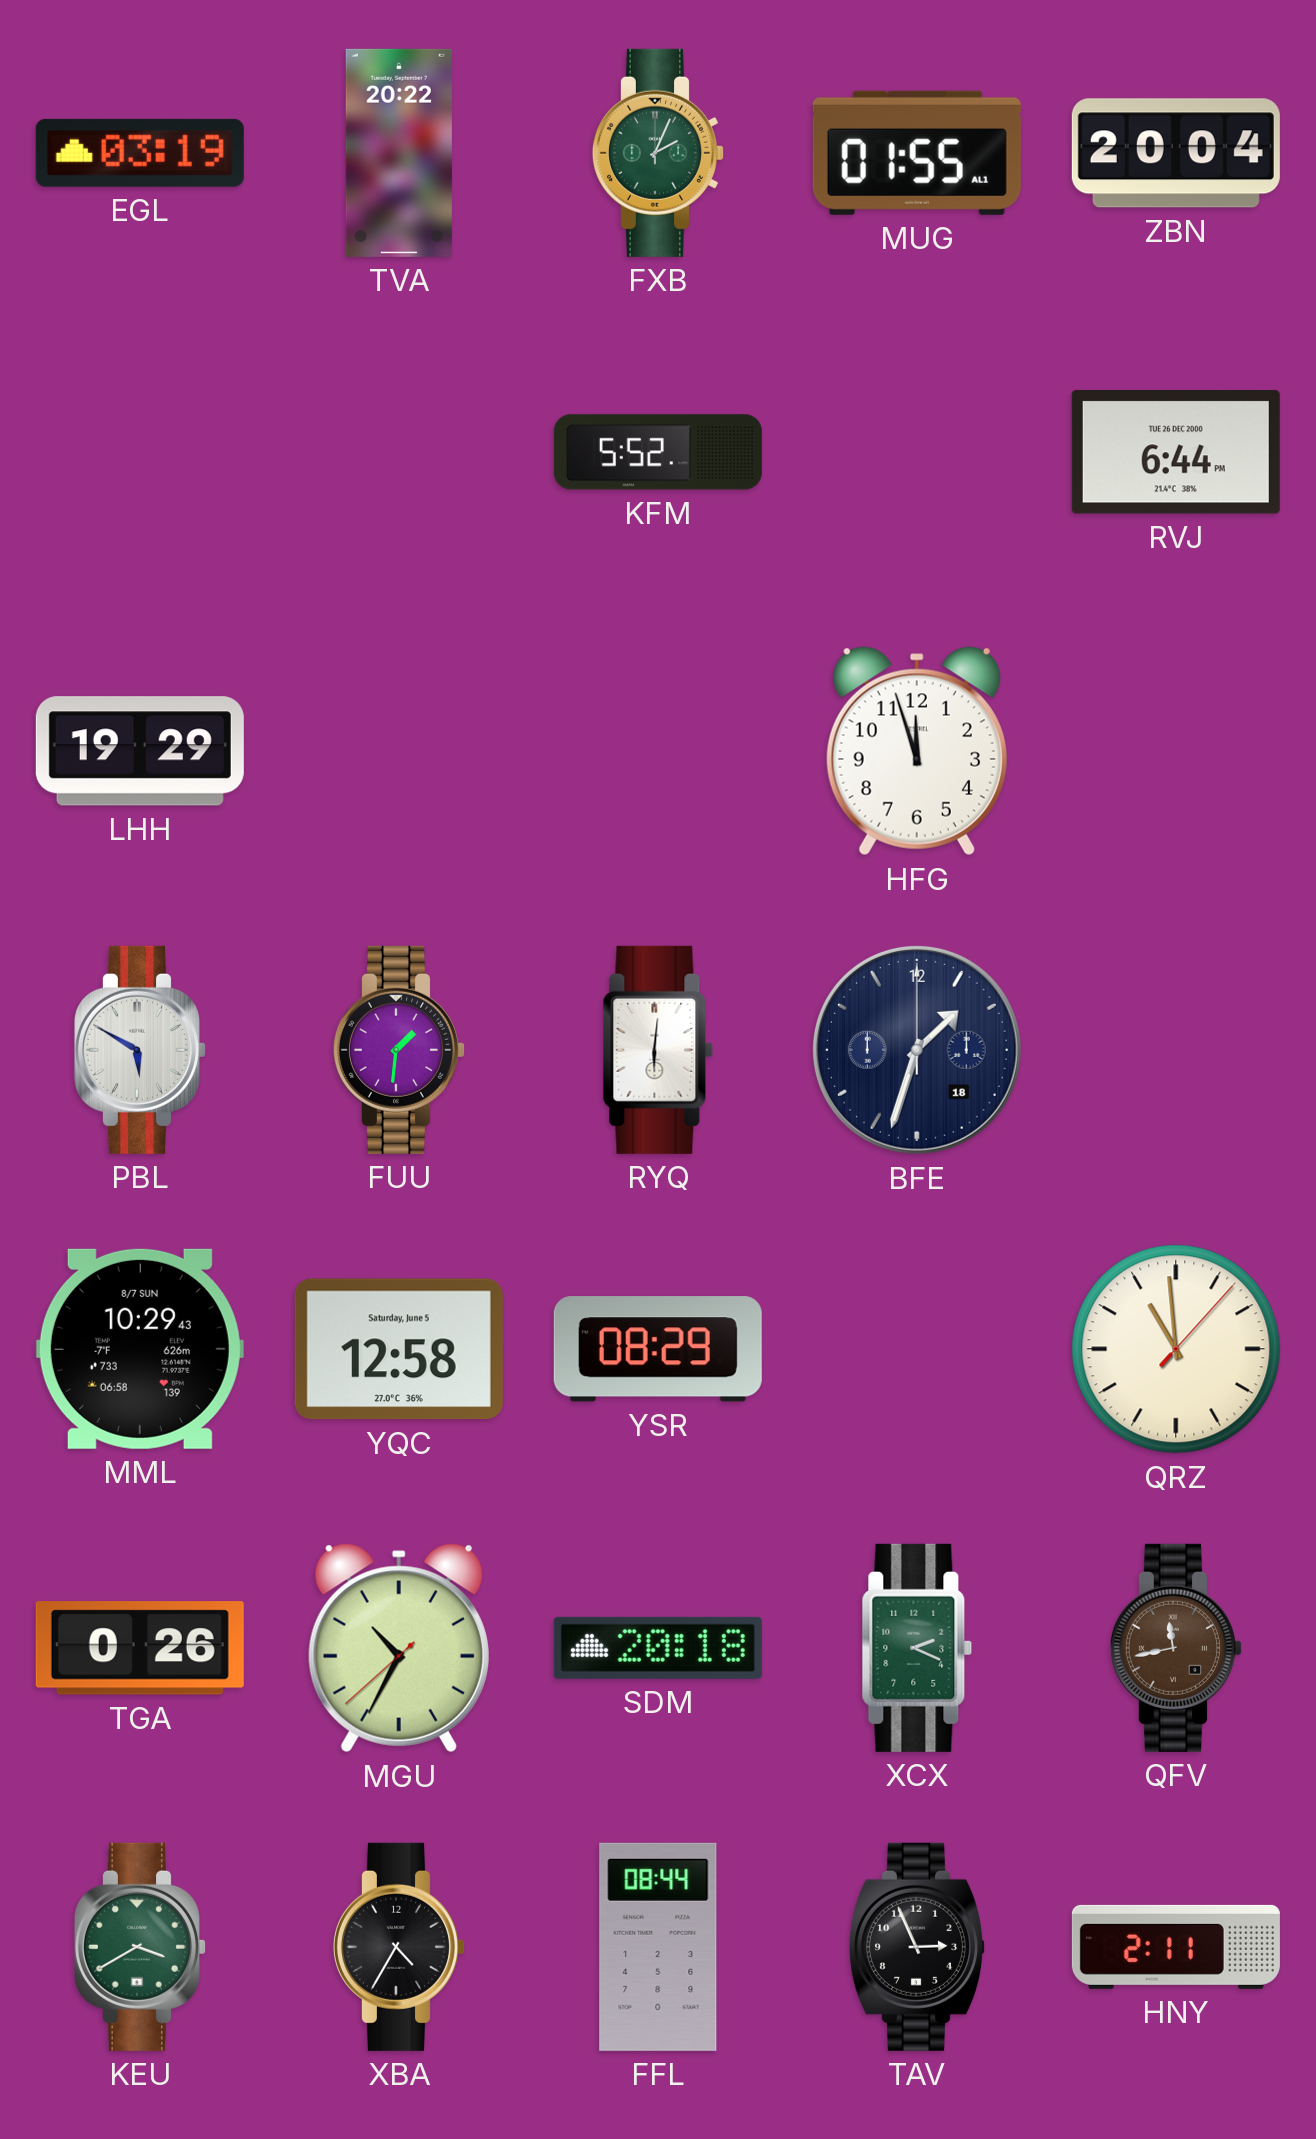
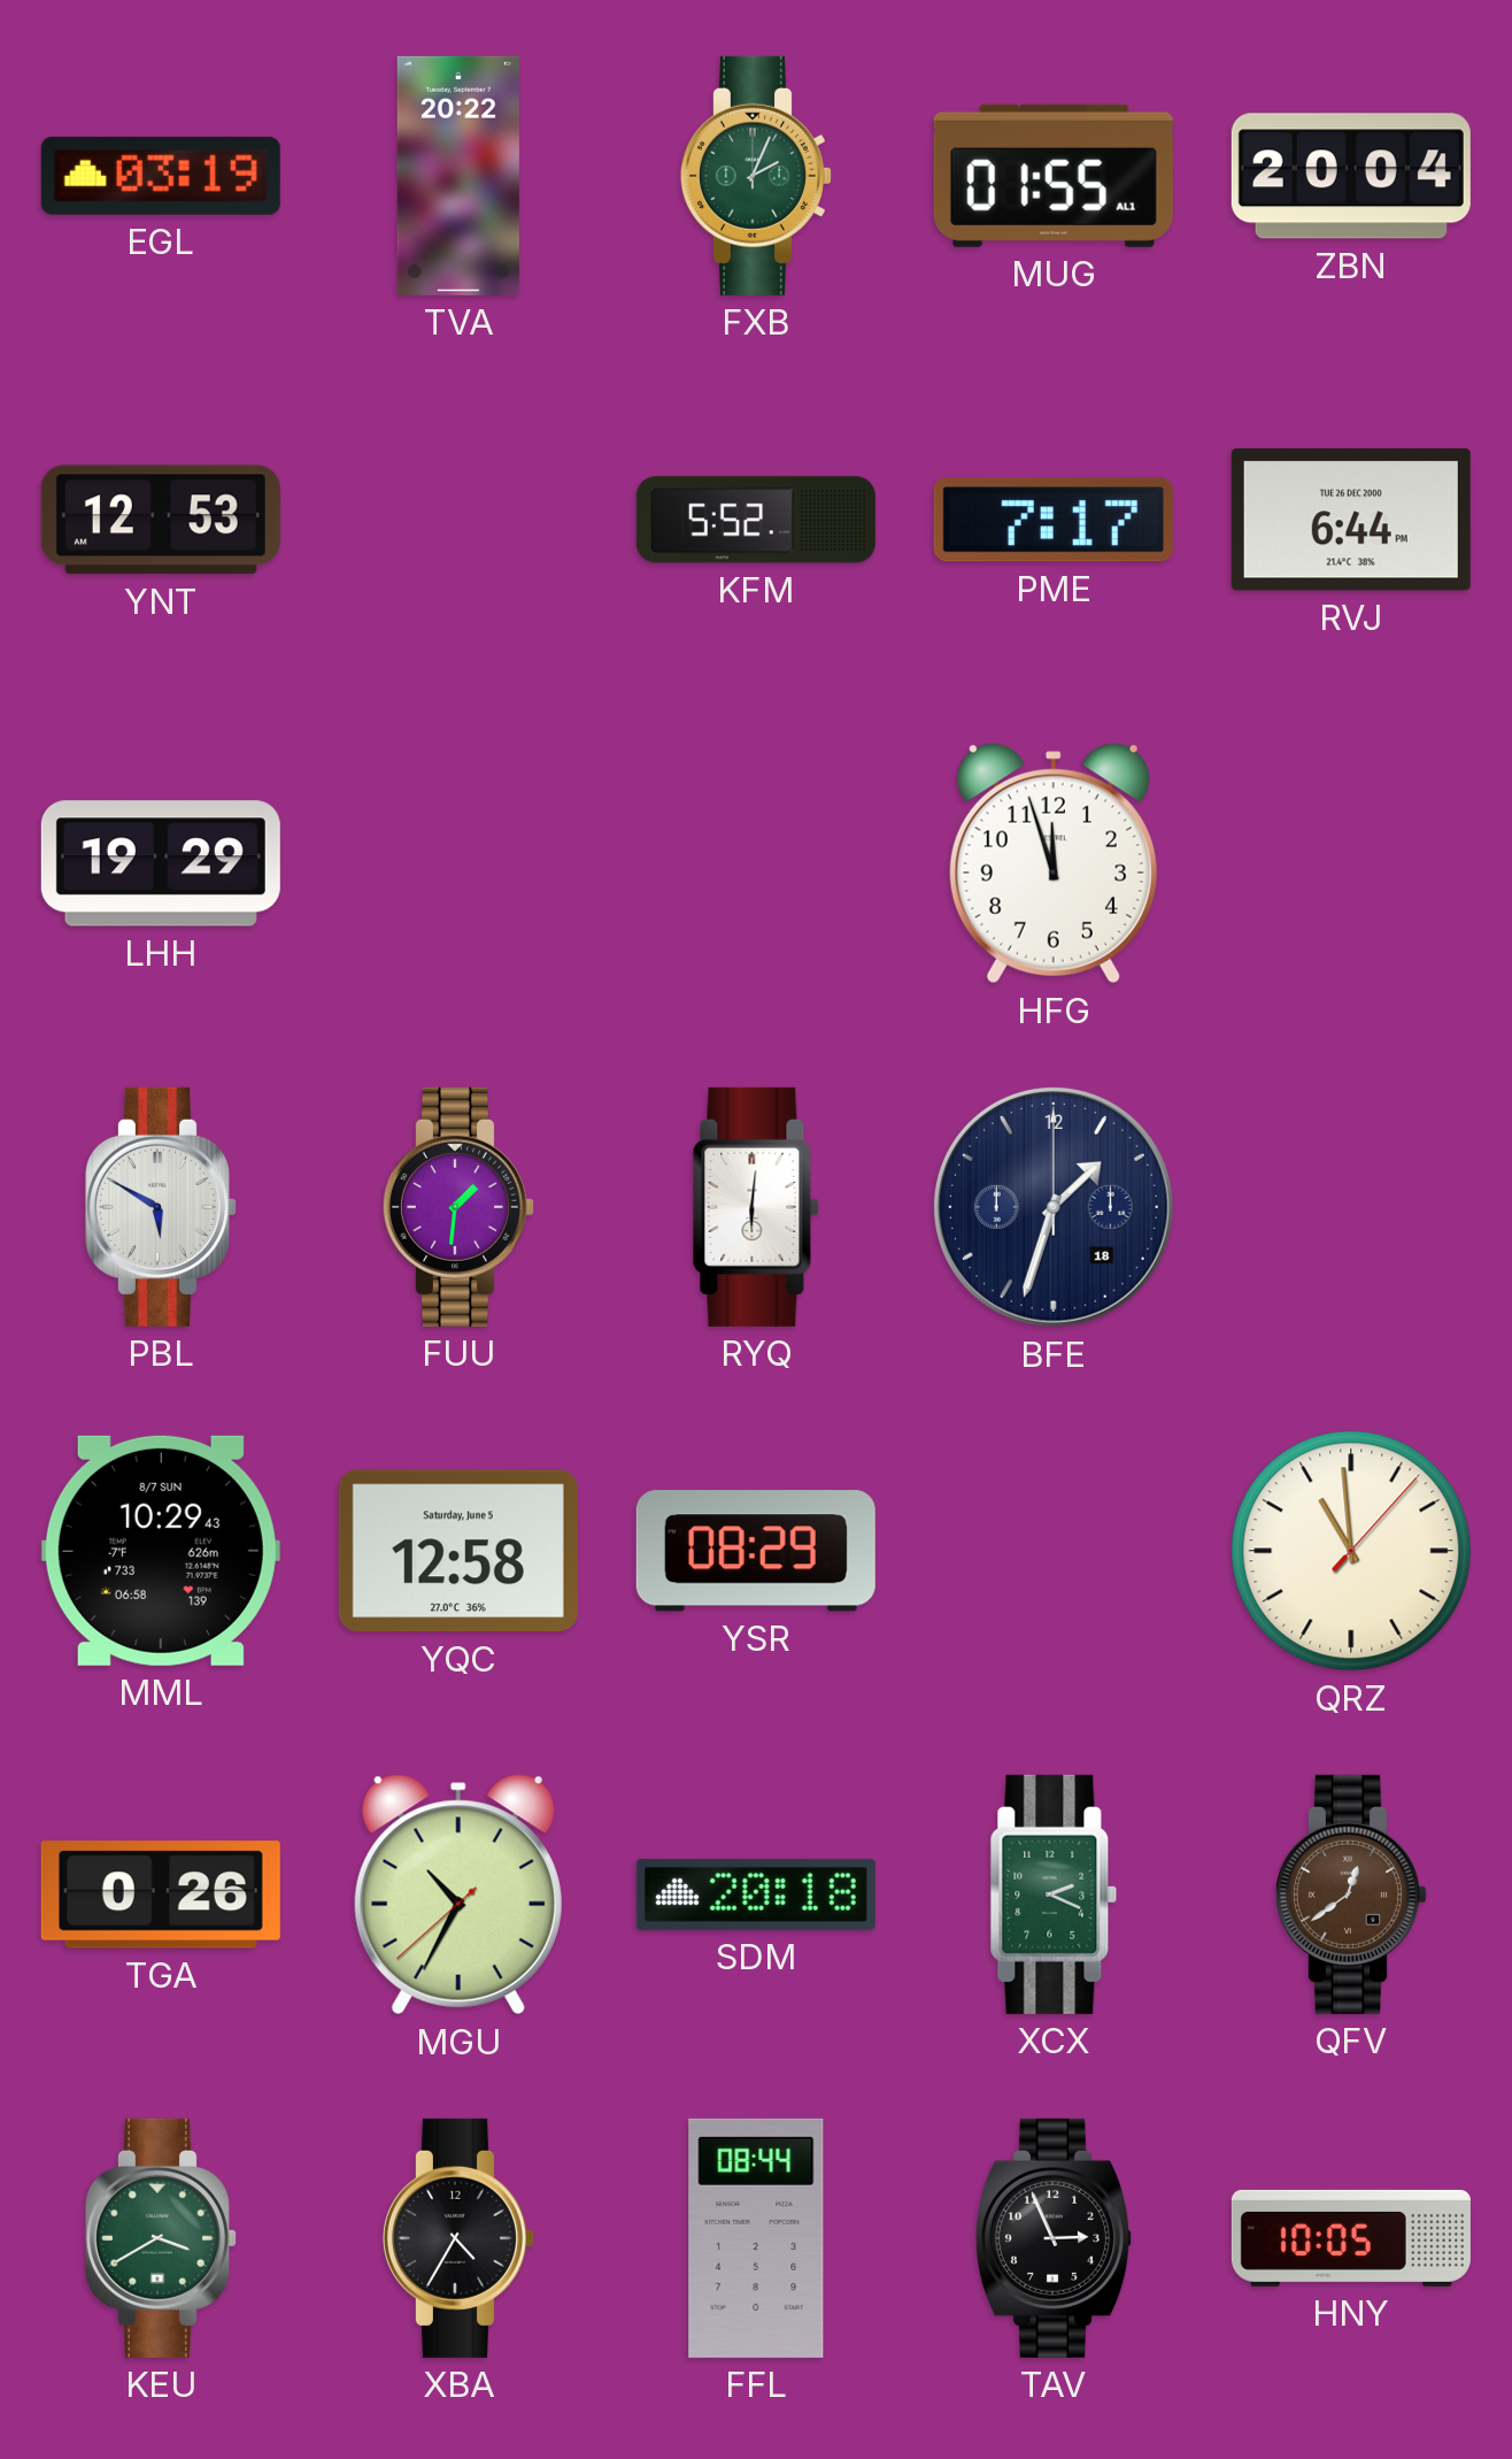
YNT: none -> 12:53
PME: none -> 7:17
QFV: 11:43 -> 12:39
HNY: 2:11 -> 10:05
